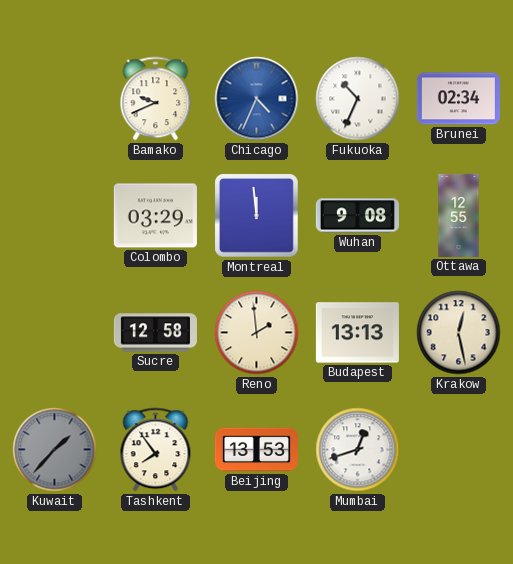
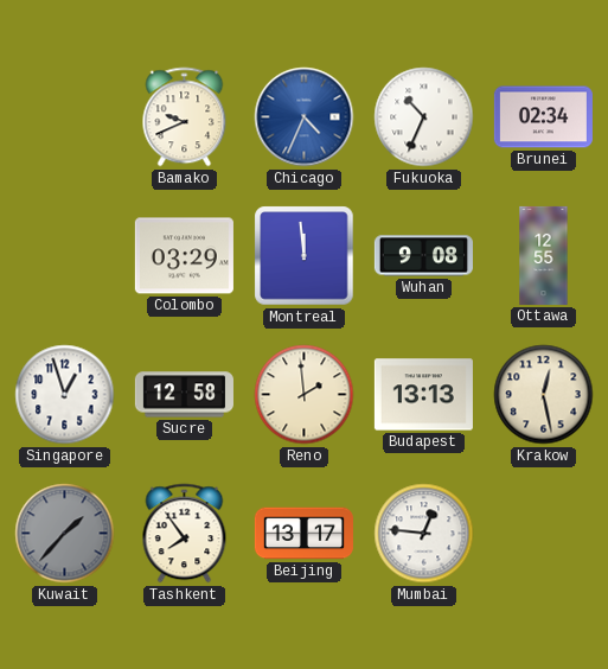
Singapore: none -> 12:57
Beijing: 13:53 -> 13:17
Mumbai: 12:42 -> 12:46
